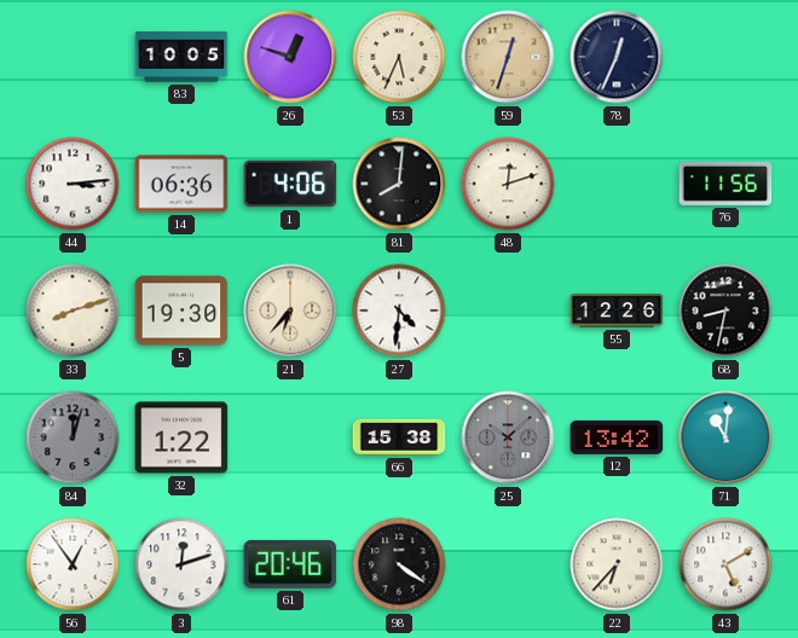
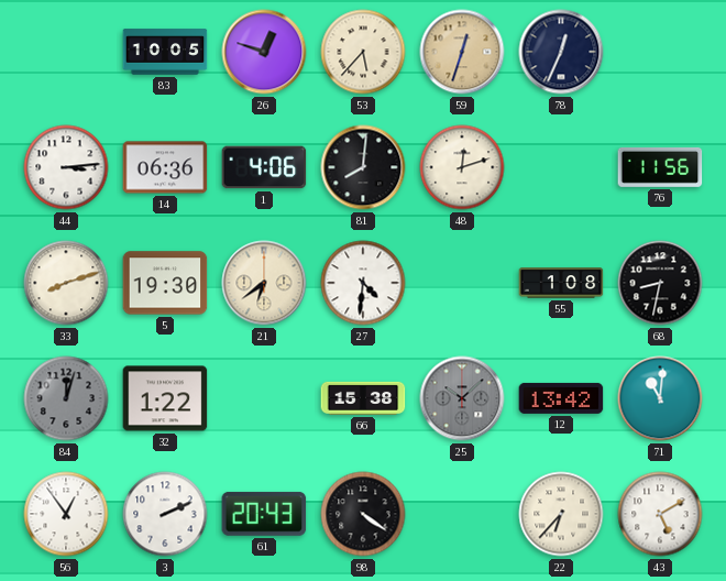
53: 5:34 -> 5:37
21: 6:37 -> 6:39
55: 12:26 -> 1:08
3: 12:12 -> 2:11
61: 20:46 -> 20:43
